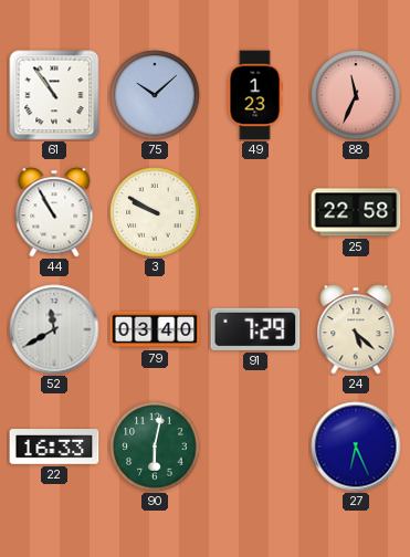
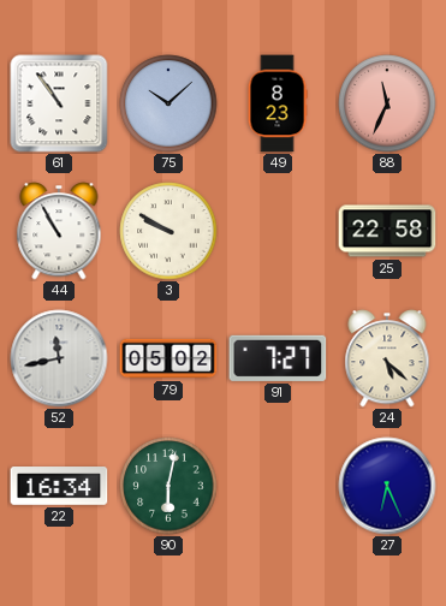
49: 1:23 -> 8:23
52: 11:40 -> 11:43
79: 03:40 -> 05:02
91: 7:29 -> 7:27
22: 16:33 -> 16:34
